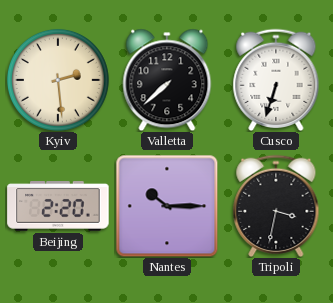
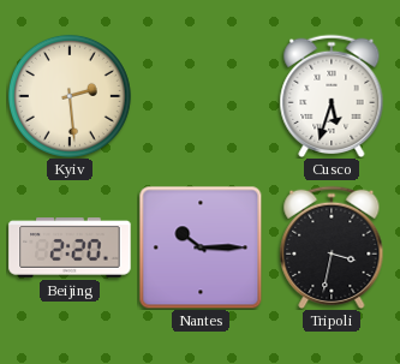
Valletta: 7:38 -> none
Cusco: 6:33 -> 5:33
